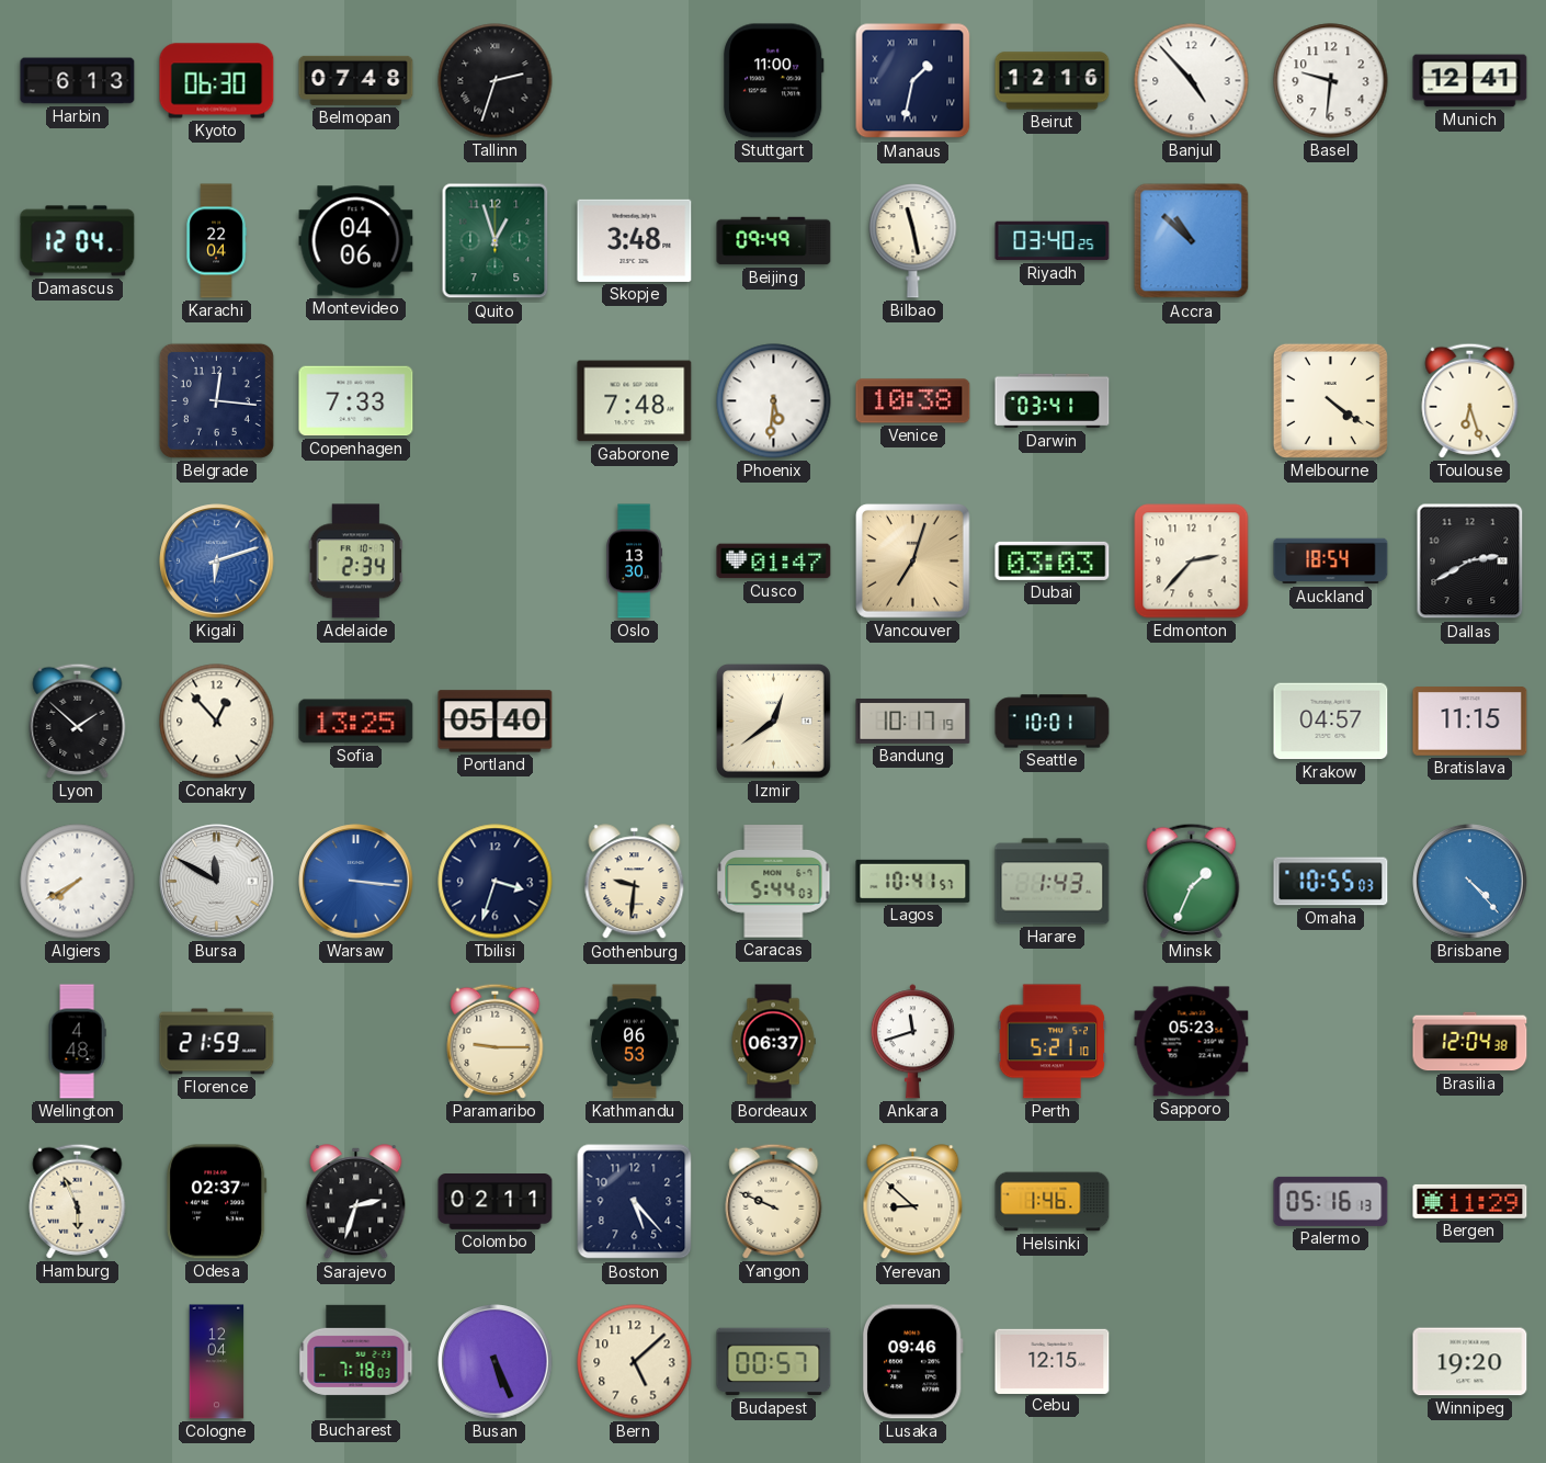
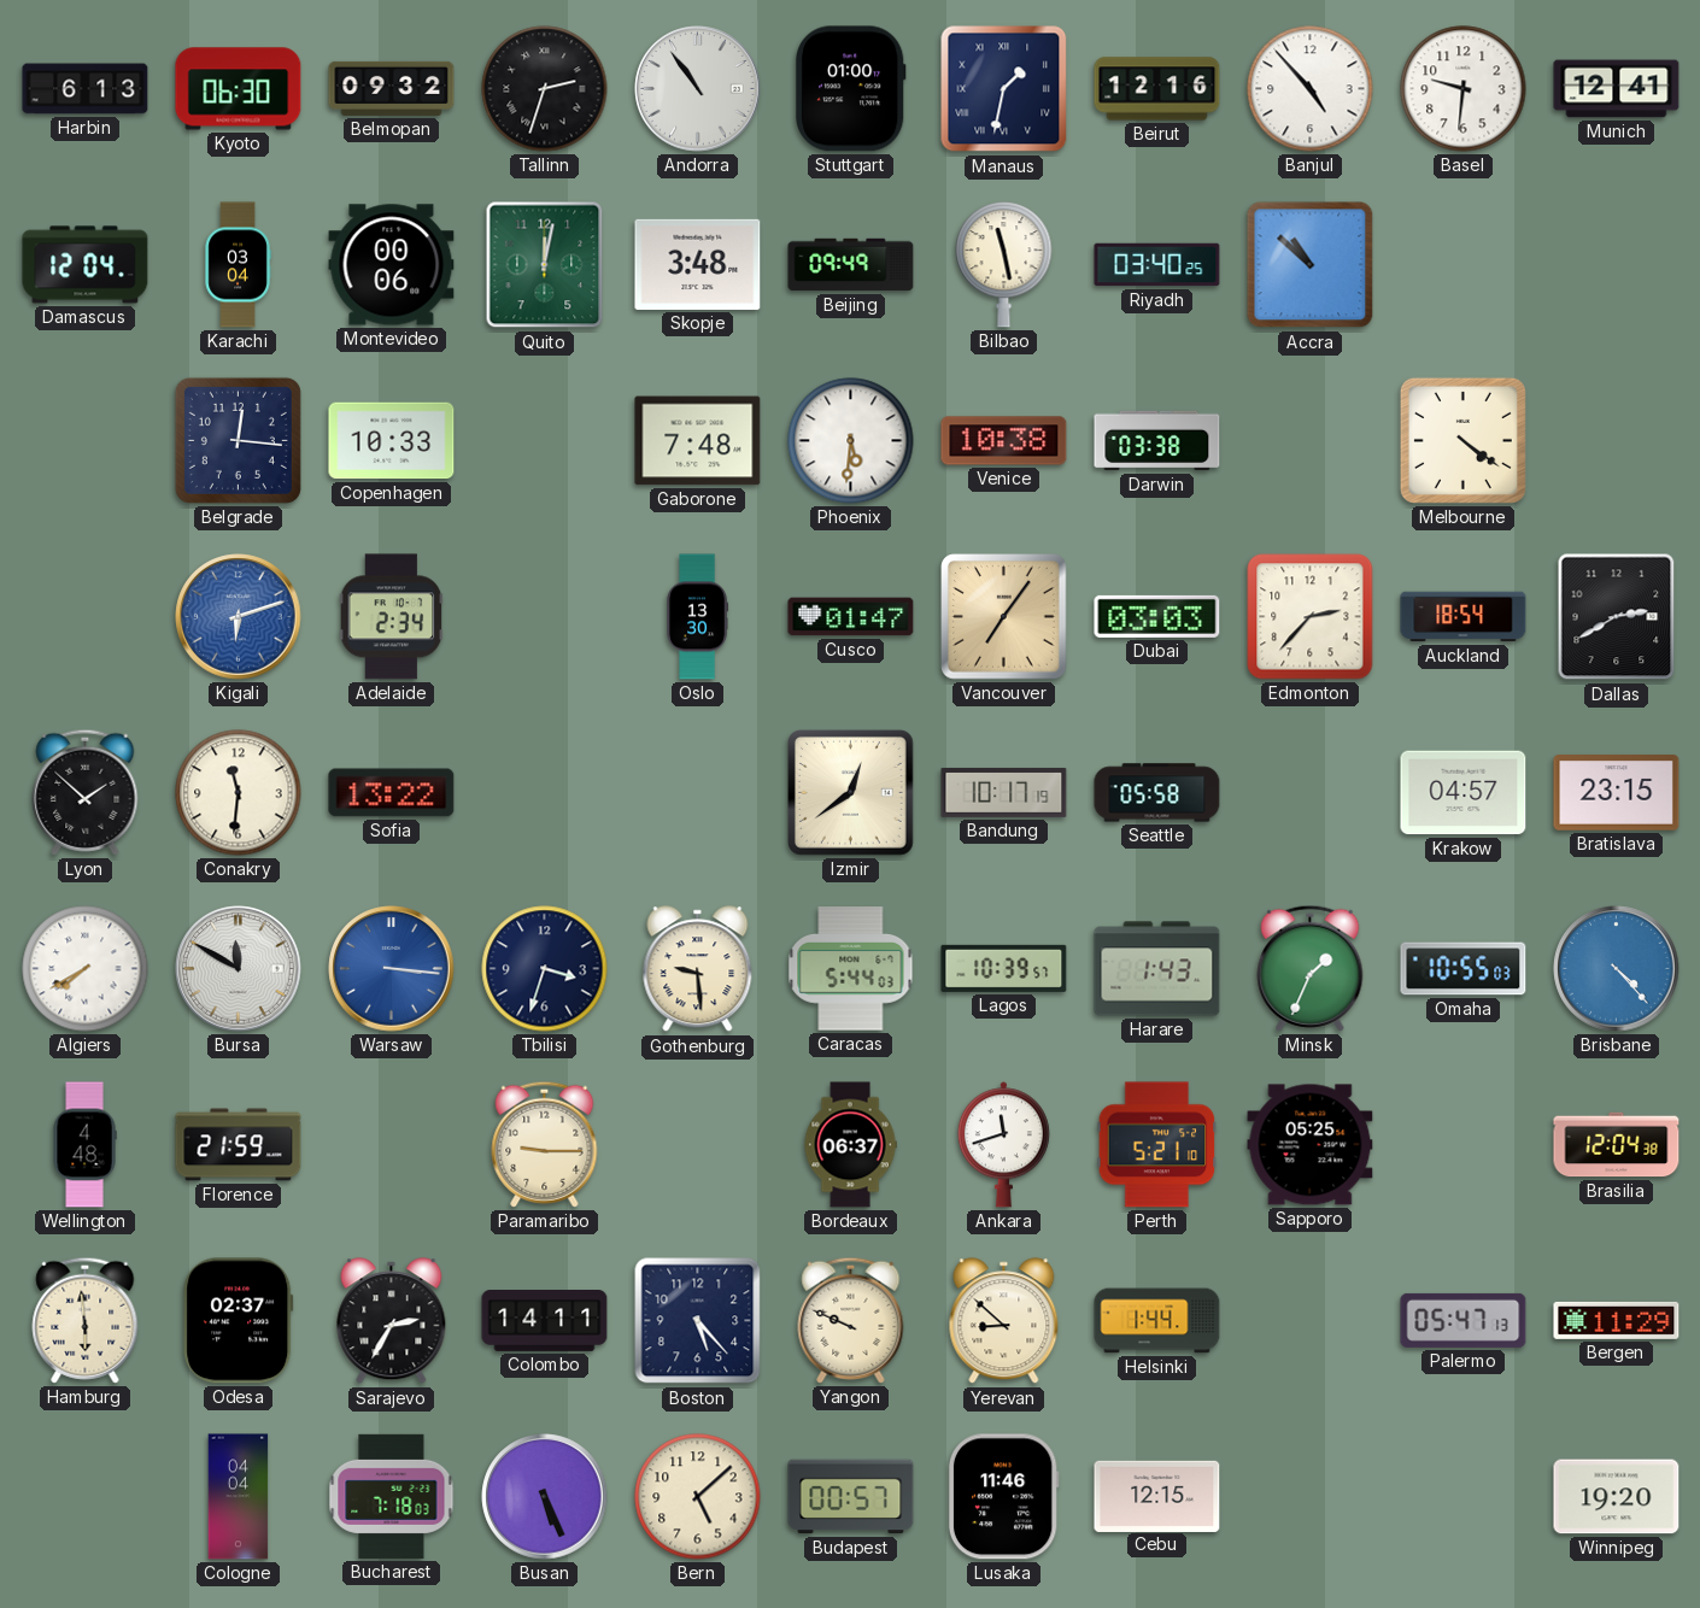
Belmopan: 07:48 -> 09:32
Andorra: none -> 10:54
Stuttgart: 11:00 -> 01:00
Karachi: 22:04 -> 03:04
Montevideo: 04:06 -> 00:06
Quito: 12:57 -> 12:02
Copenhagen: 7:33 -> 10:33
Darwin: 03:41 -> 03:38
Toulouse: 6:27 -> none
Vancouver: 7:03 -> 7:06
Conakry: 12:53 -> 11:31
Sofia: 13:25 -> 13:22
Portland: 05:40 -> none
Seattle: 10:01 -> 05:58
Bratislava: 11:15 -> 23:15
Gothenburg: 9:31 -> 9:29
Lagos: 10:41 -> 10:39
Kathmandu: 06:53 -> none
Sapporo: 05:23 -> 05:25
Hamburg: 5:56 -> 5:59
Sarajevo: 2:33 -> 2:35
Colombo: 02:11 -> 14:11
Helsinki: 1:46 -> 1:44
Palermo: 05:16 -> 05:47
Cologne: 12:04 -> 04:04
Lusaka: 09:46 -> 11:46
